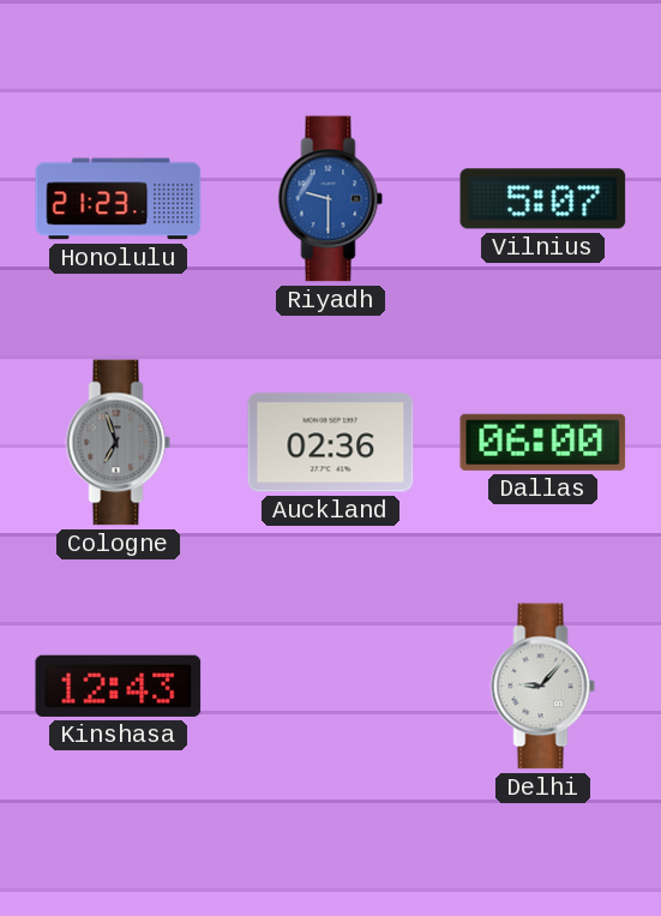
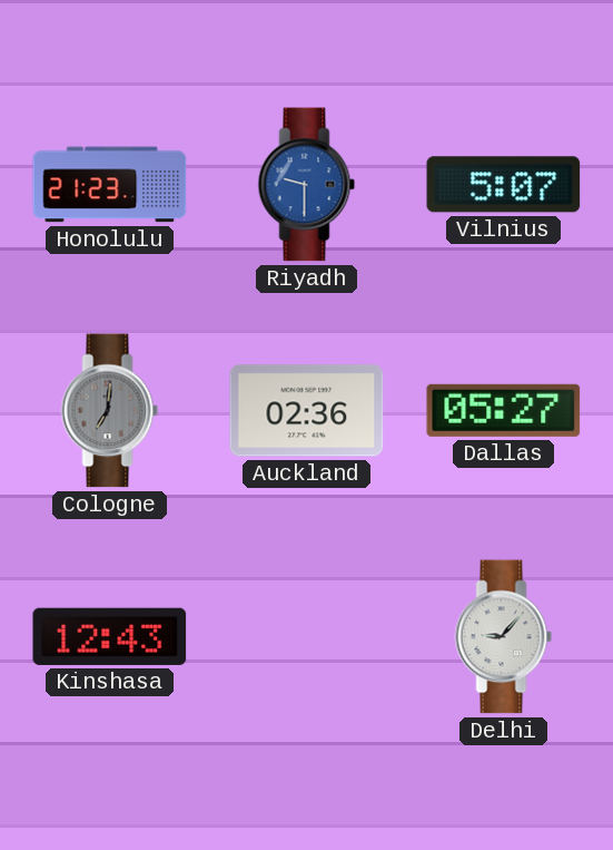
Cologne: 6:57 -> 7:01
Dallas: 06:00 -> 05:27
